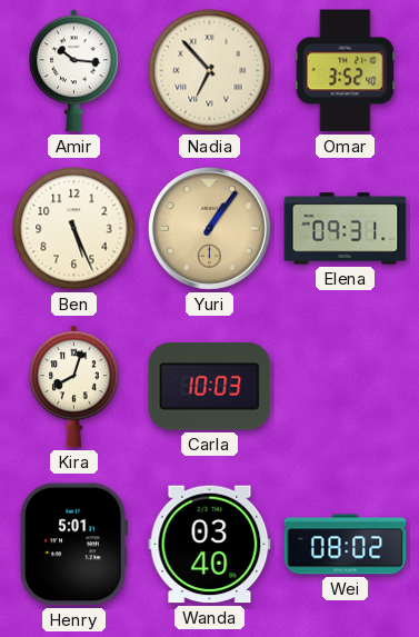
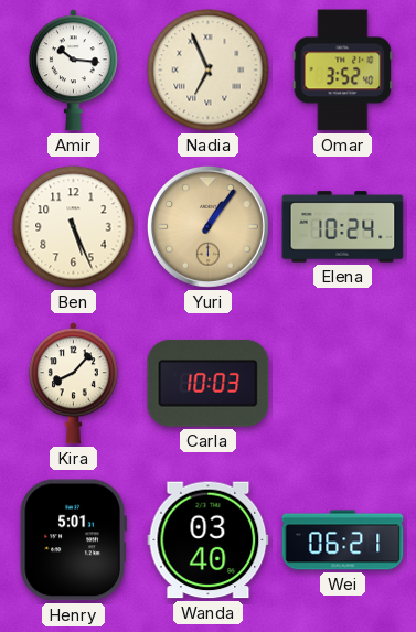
Nadia: 6:53 -> 6:56
Elena: 09:31 -> 10:24
Kira: 8:03 -> 8:07
Wei: 08:02 -> 06:21
